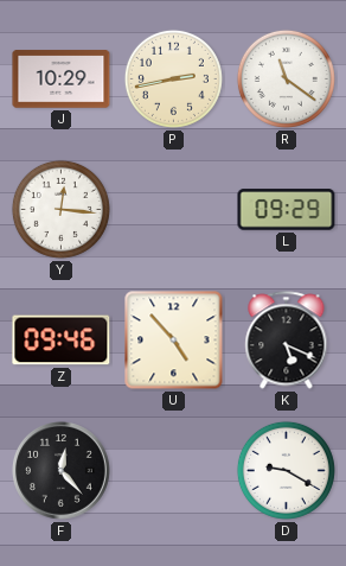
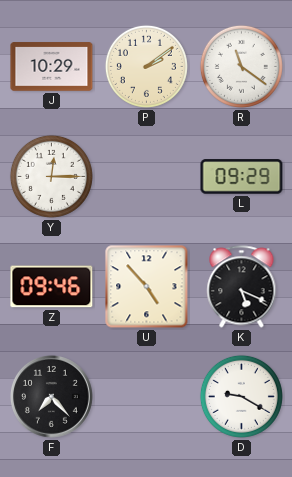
P: 2:43 -> 2:09
Y: 12:16 -> 12:15
F: 12:23 -> 7:23
